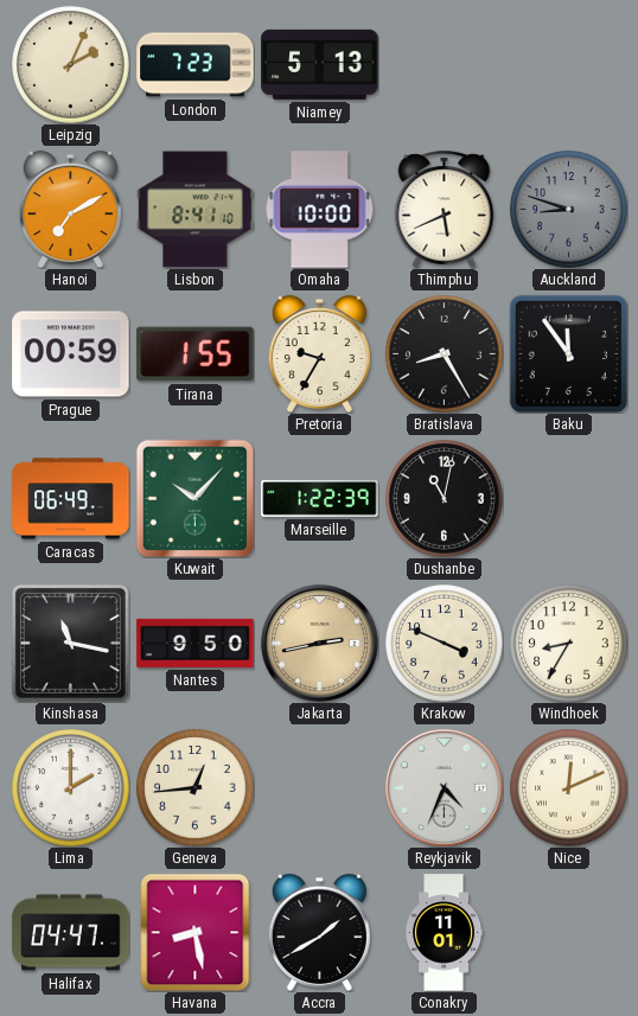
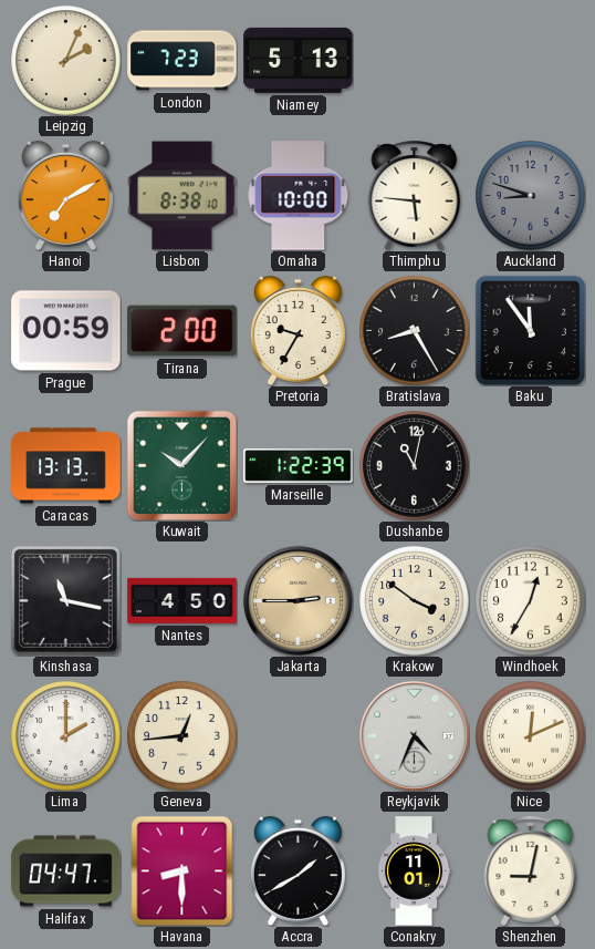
Lisbon: 8:41 -> 8:38
Thimphu: 5:41 -> 5:46
Tirana: 1:55 -> 2:00
Caracas: 06:49 -> 13:13
Nantes: 9:50 -> 4:50
Jakarta: 2:43 -> 2:45
Krakow: 3:49 -> 3:51
Windhoek: 8:35 -> 12:35
Havana: 8:28 -> 8:30
Shenzhen: none -> 9:02
